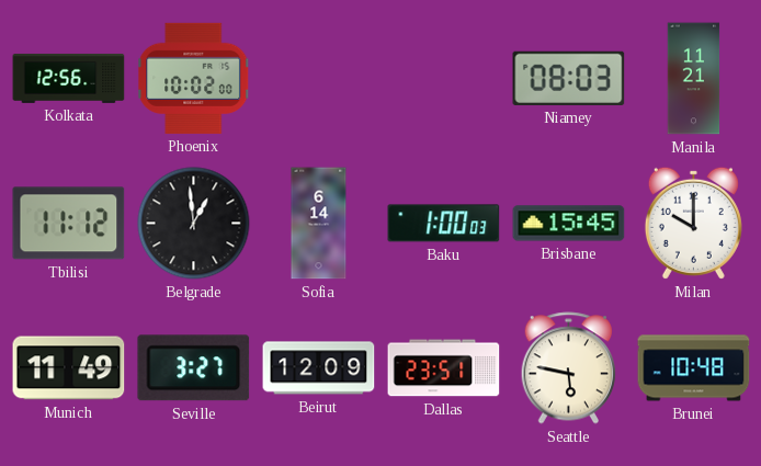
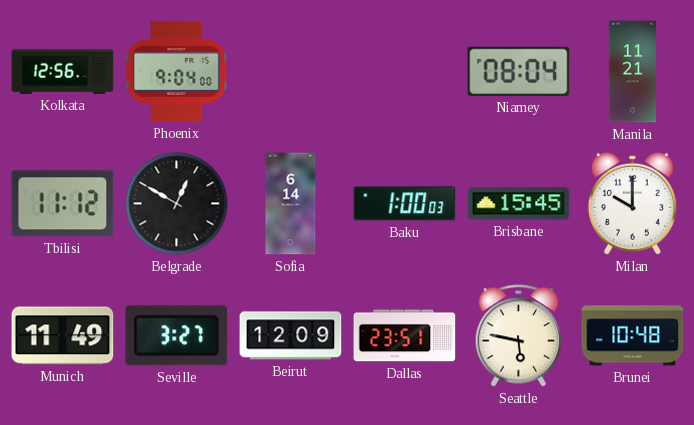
Phoenix: 10:02 -> 9:04
Niamey: 08:03 -> 08:04
Belgrade: 12:59 -> 12:50
